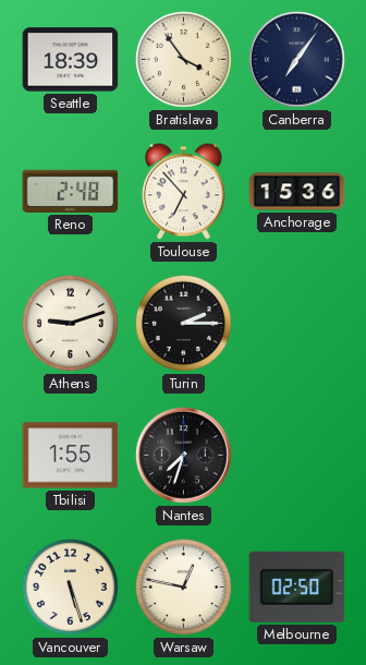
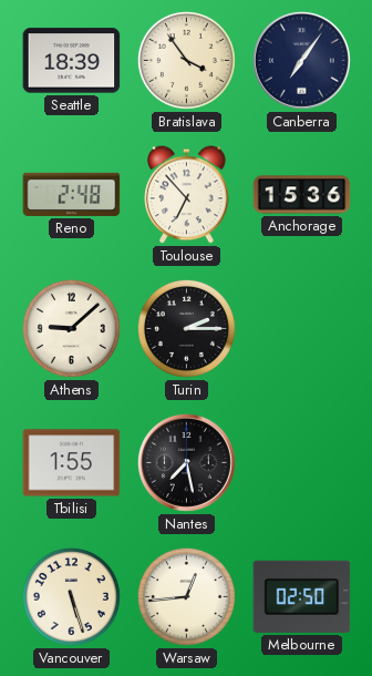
Athens: 9:12 -> 9:08
Nantes: 7:33 -> 7:28
Warsaw: 12:47 -> 12:44
